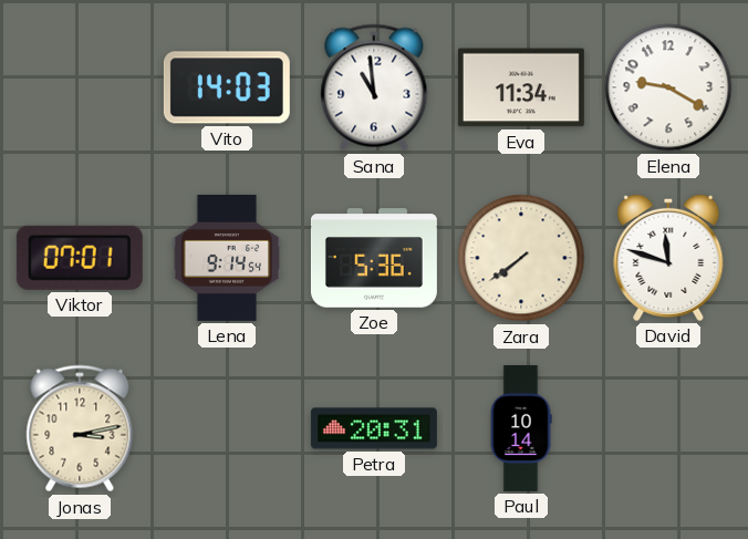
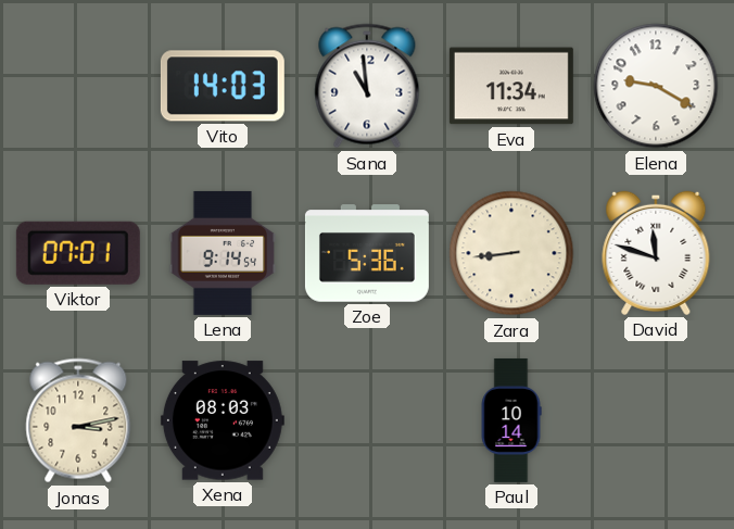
Zara: 7:39 -> 8:44
Xena: none -> 08:03
Petra: 20:31 -> none
